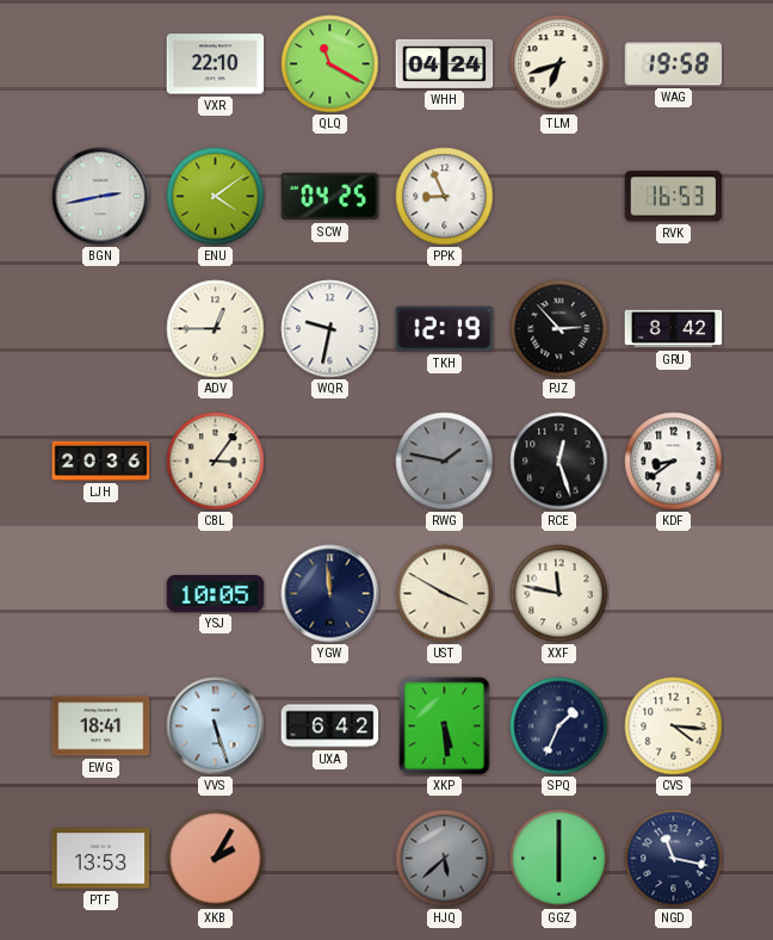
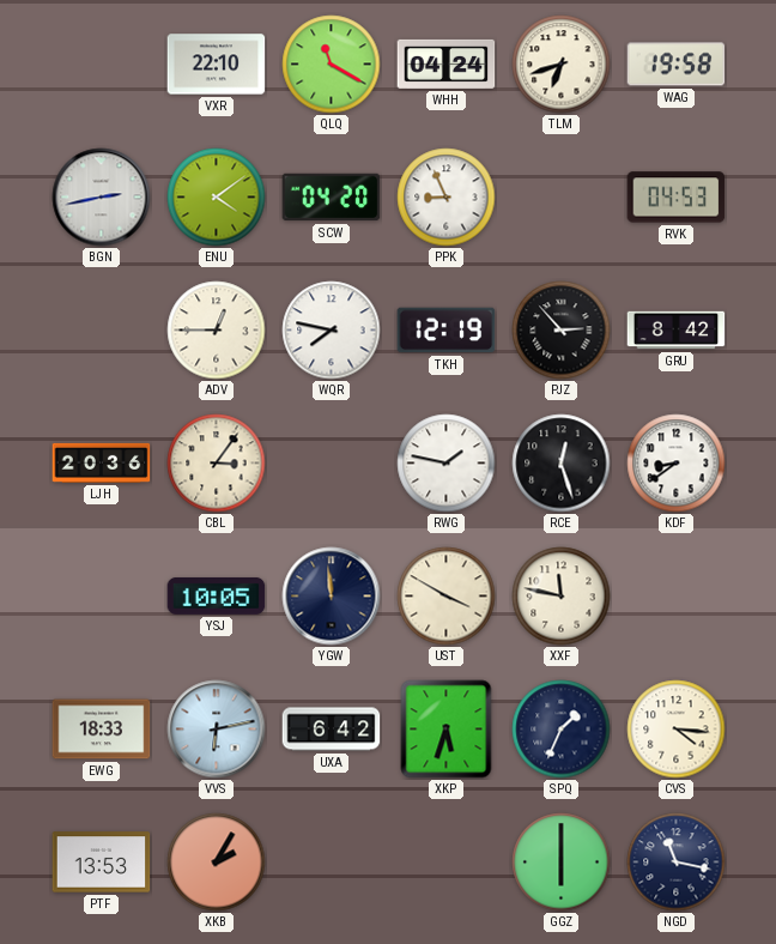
SCW: 04:25 -> 04:20
RVK: 16:53 -> 04:53
WQR: 9:32 -> 7:47
RWG dial: grey -> white
EWG: 18:41 -> 18:33
VVS: 5:27 -> 6:13
XKP: 5:29 -> 5:33
HJQ: 5:38 -> none
